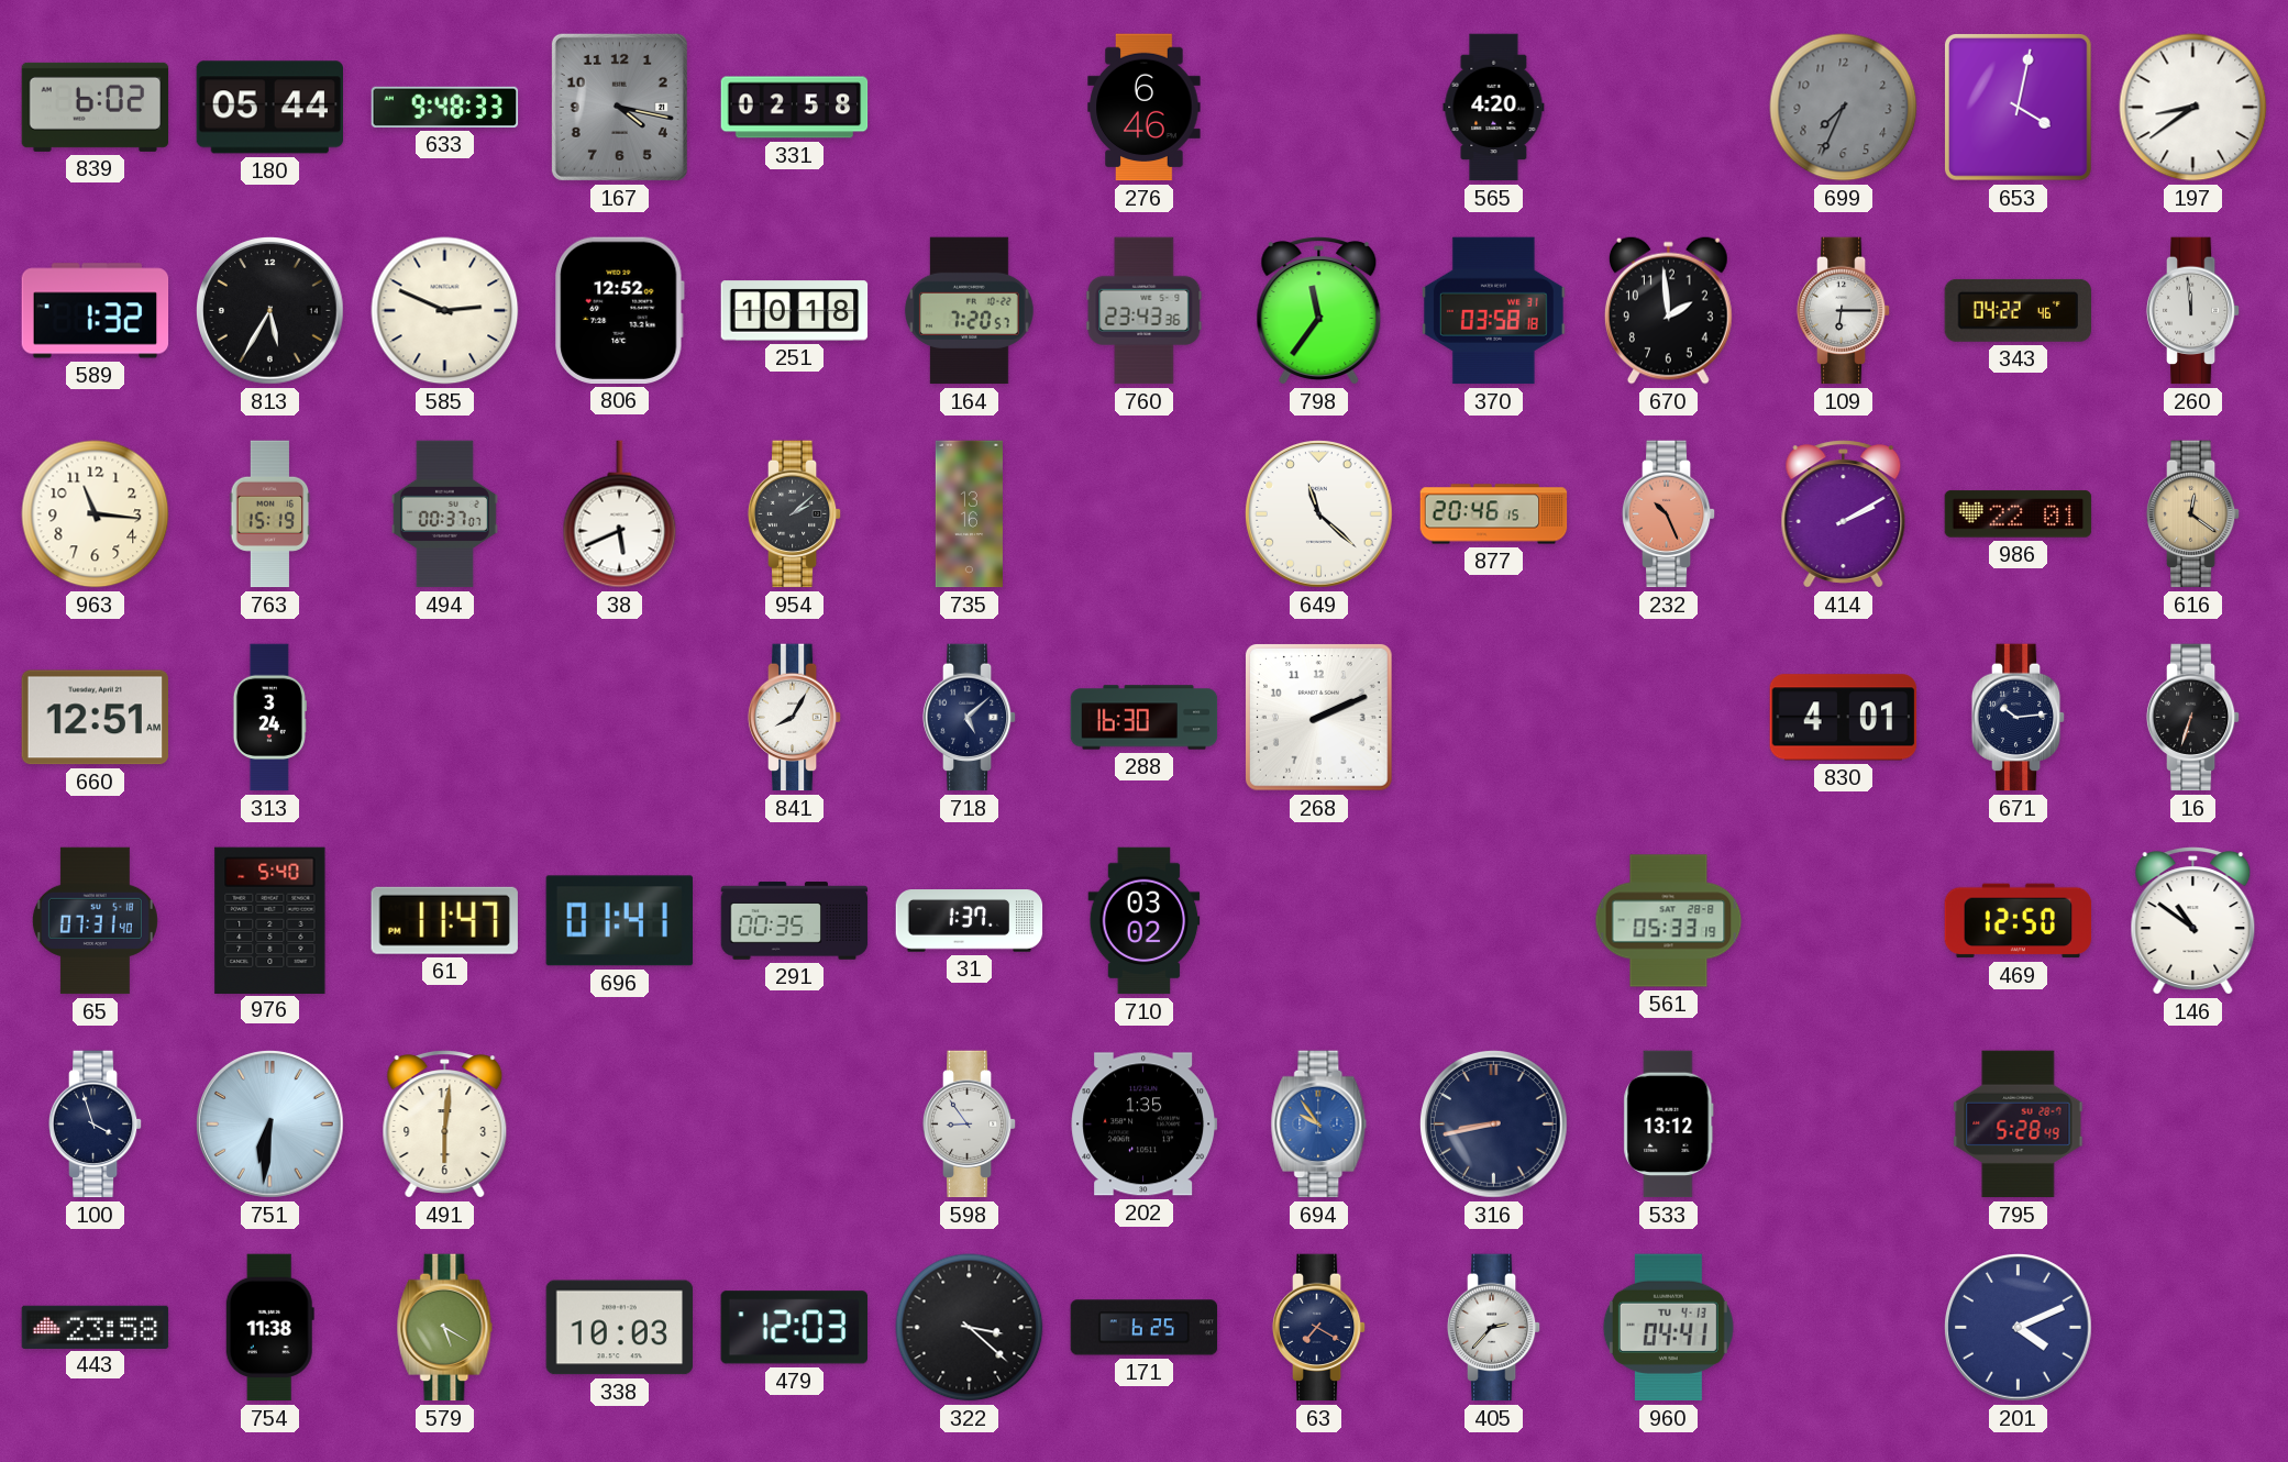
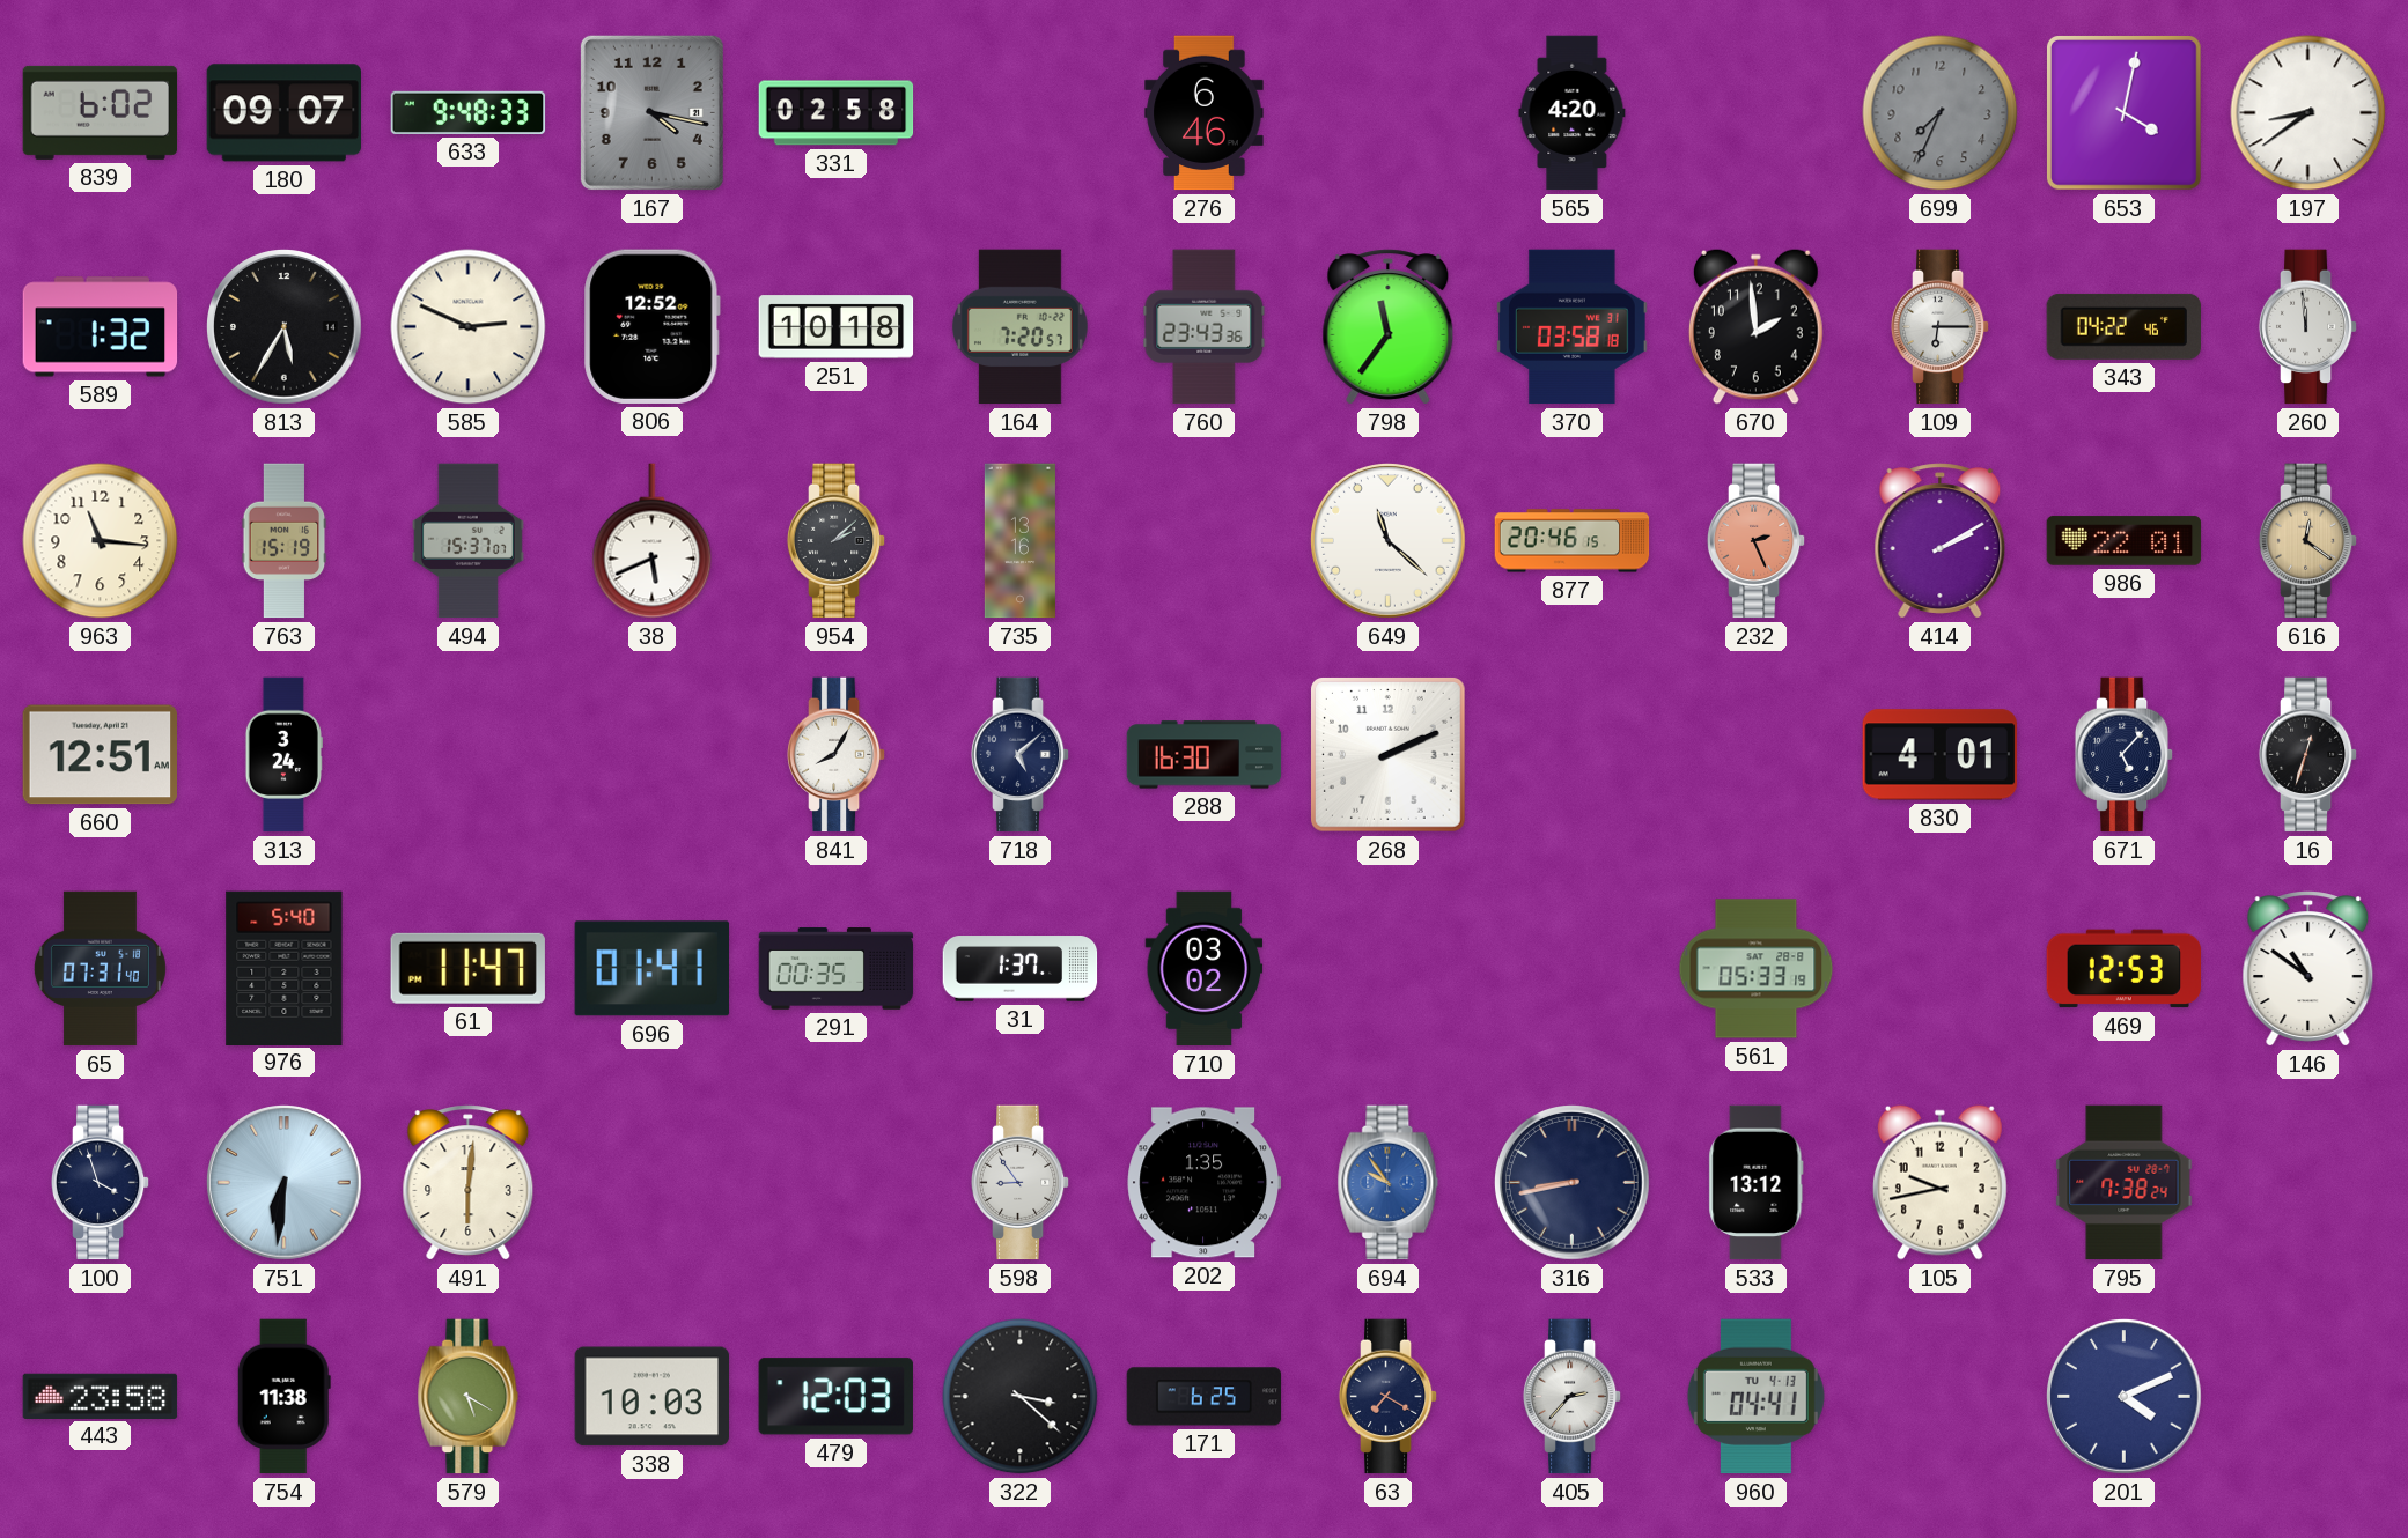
180: 05:44 -> 09:07
494: 00:37 -> 15:37
232: 10:26 -> 2:26
671: 10:14 -> 5:07
16: 6:33 -> 12:33
469: 12:50 -> 12:53
105: none -> 9:43
795: 5:28 -> 7:38
